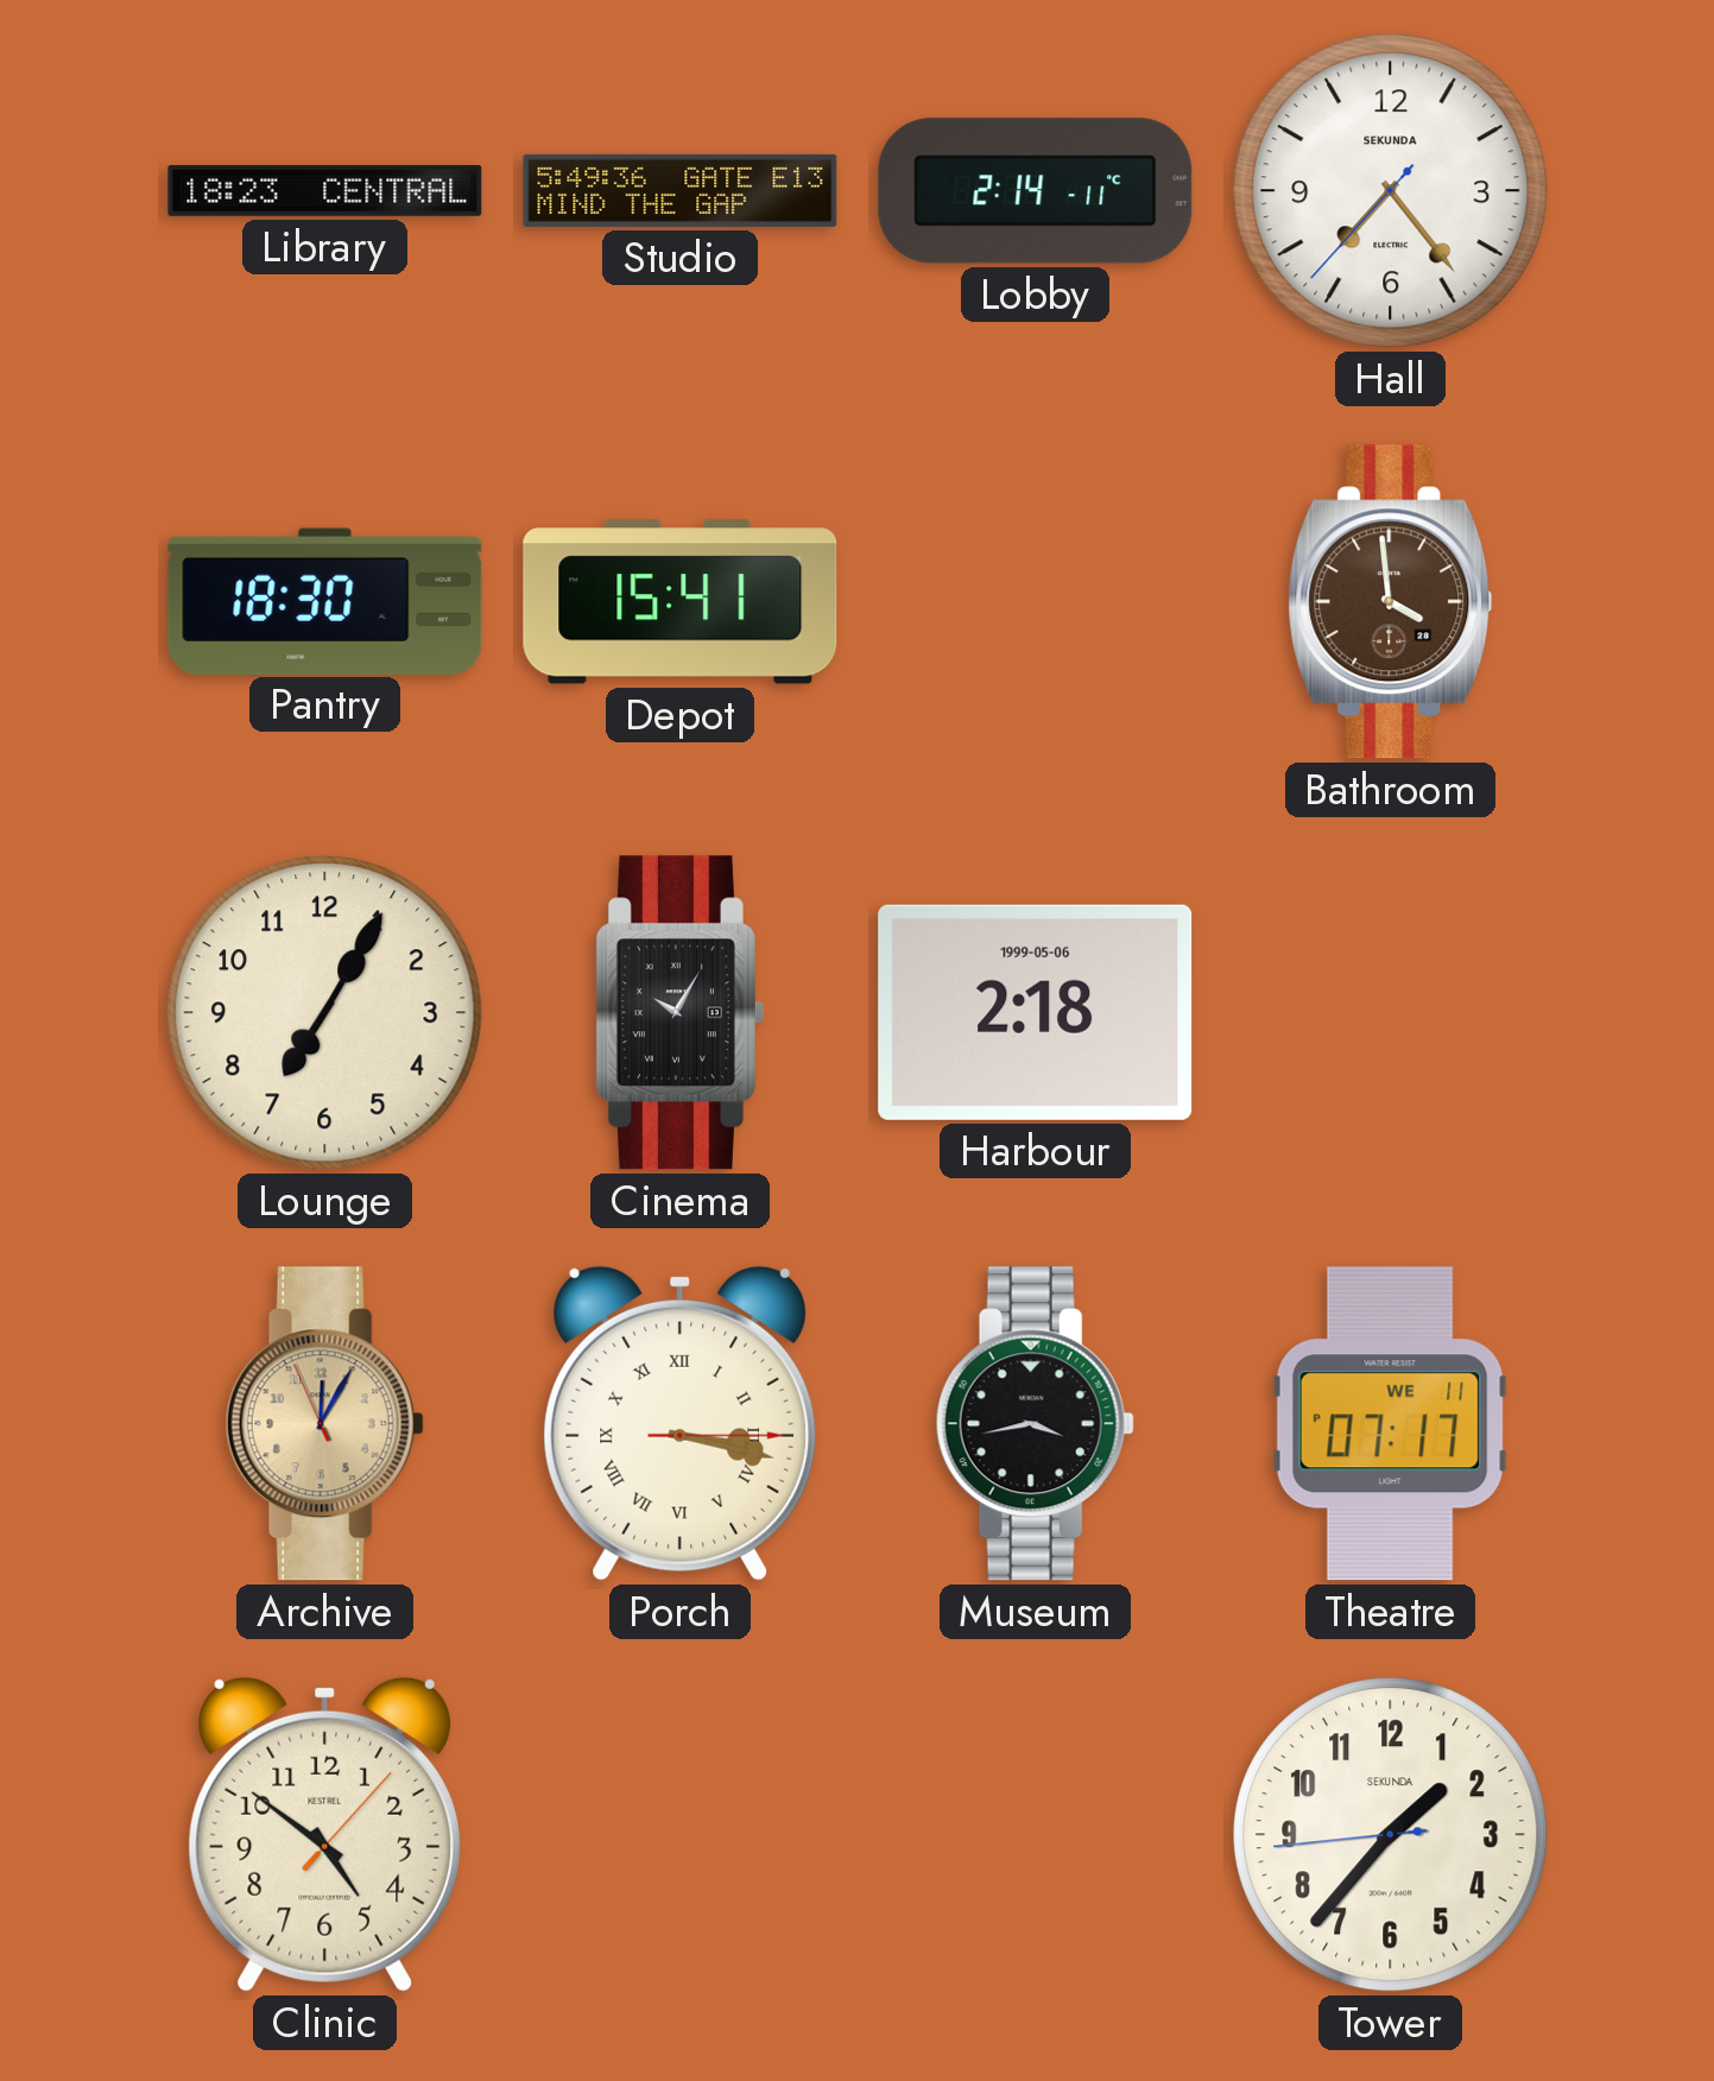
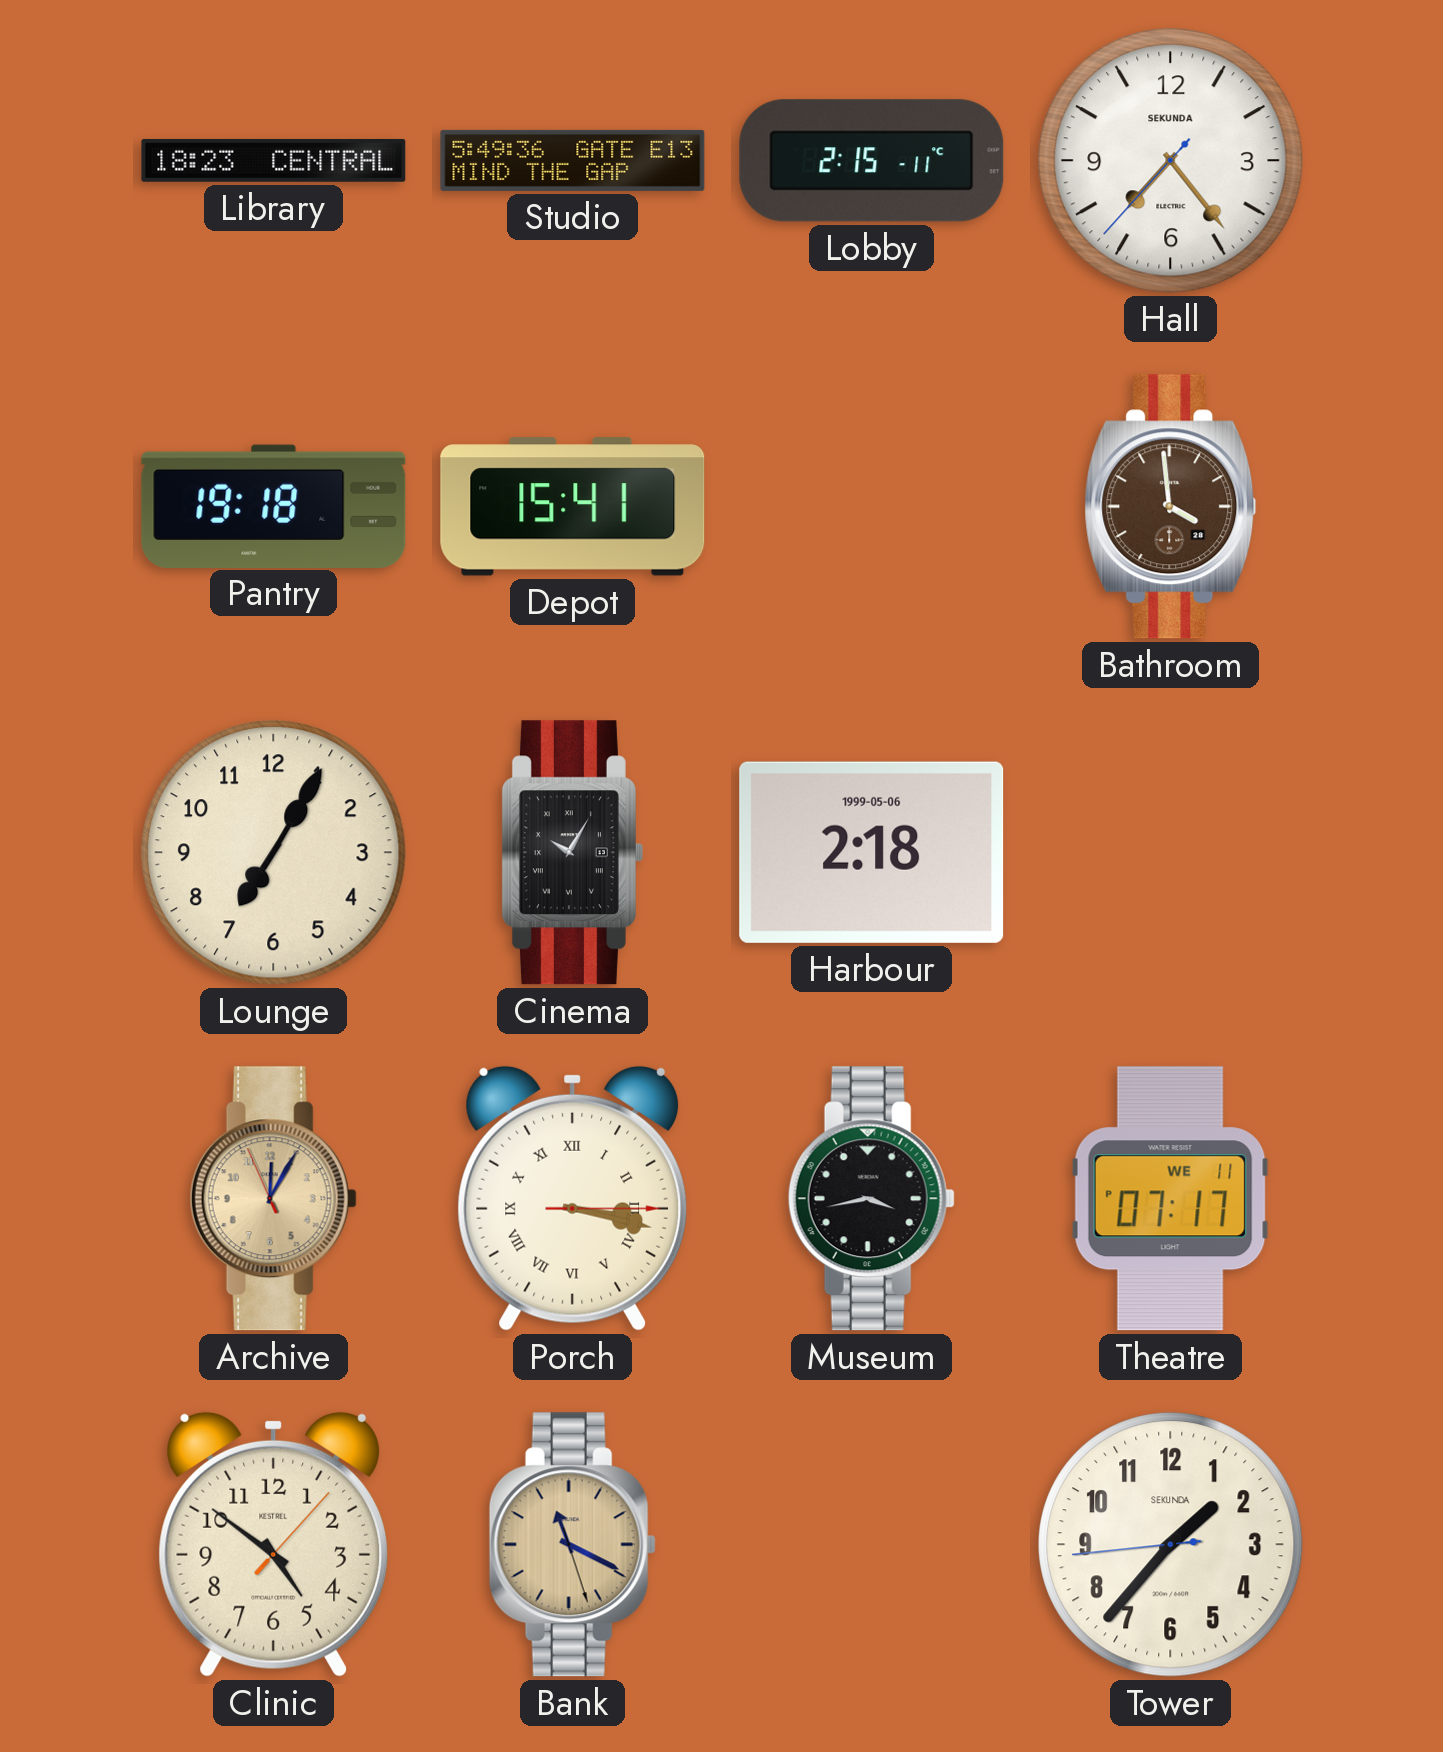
Lobby: 2:14 -> 2:15
Pantry: 18:30 -> 19:18
Bank: none -> 11:19
